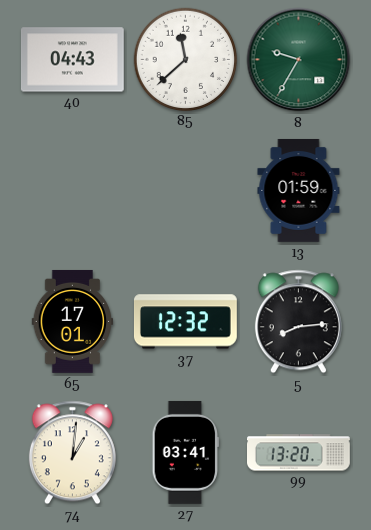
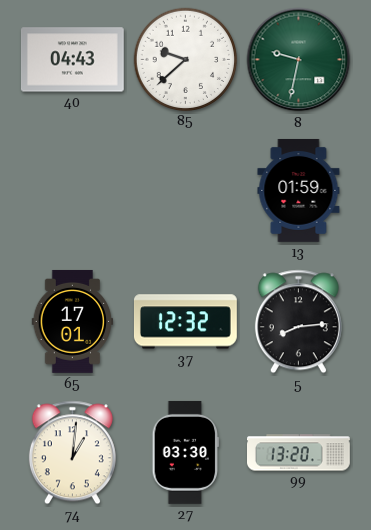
85: 11:38 -> 9:38
8: 9:35 -> 9:32
27: 03:41 -> 03:30
